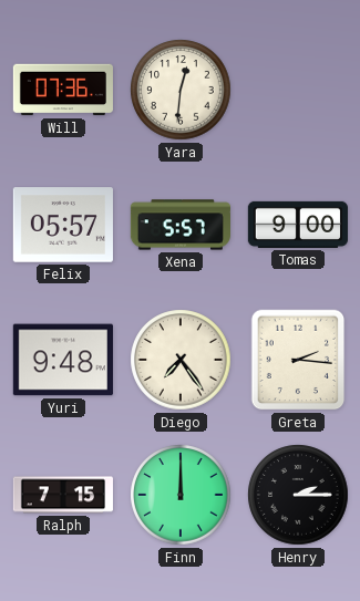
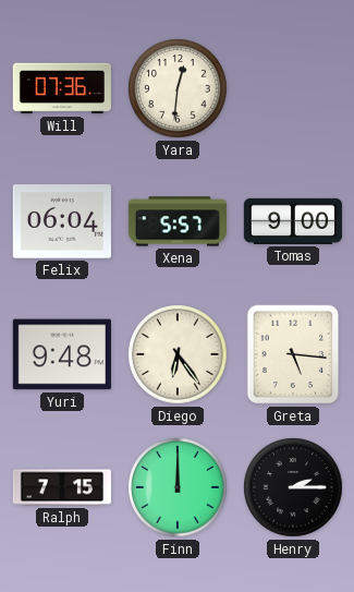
Felix: 05:57 -> 06:04
Diego: 7:24 -> 6:24
Greta: 2:16 -> 5:16
